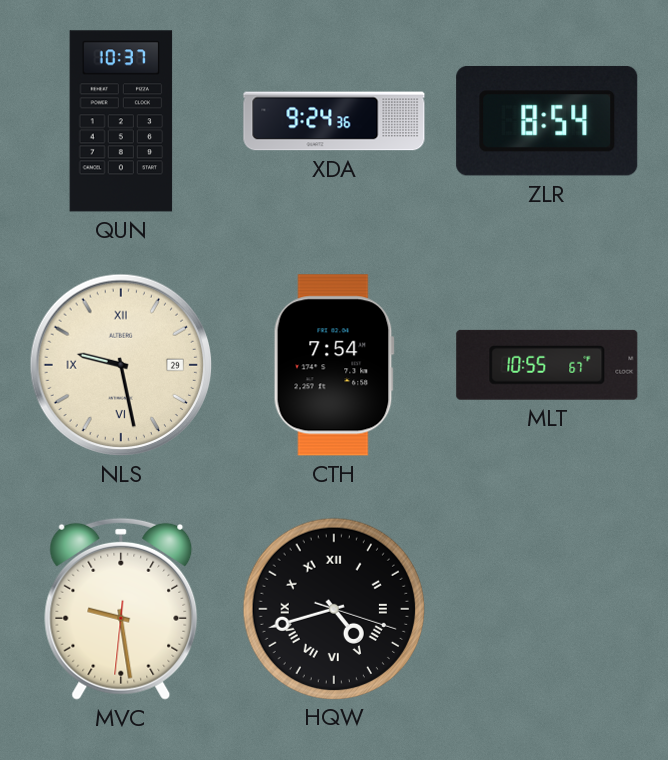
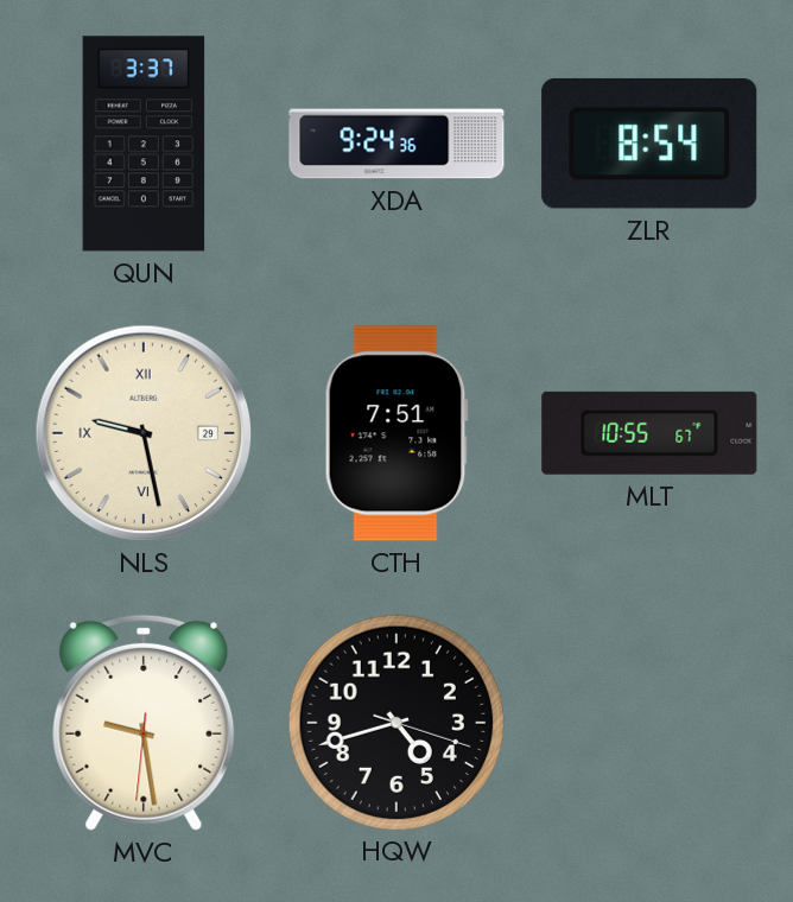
QUN: 10:37 -> 3:37
CTH: 7:54 -> 7:51
HQW numerals: Roman -> Arabic
